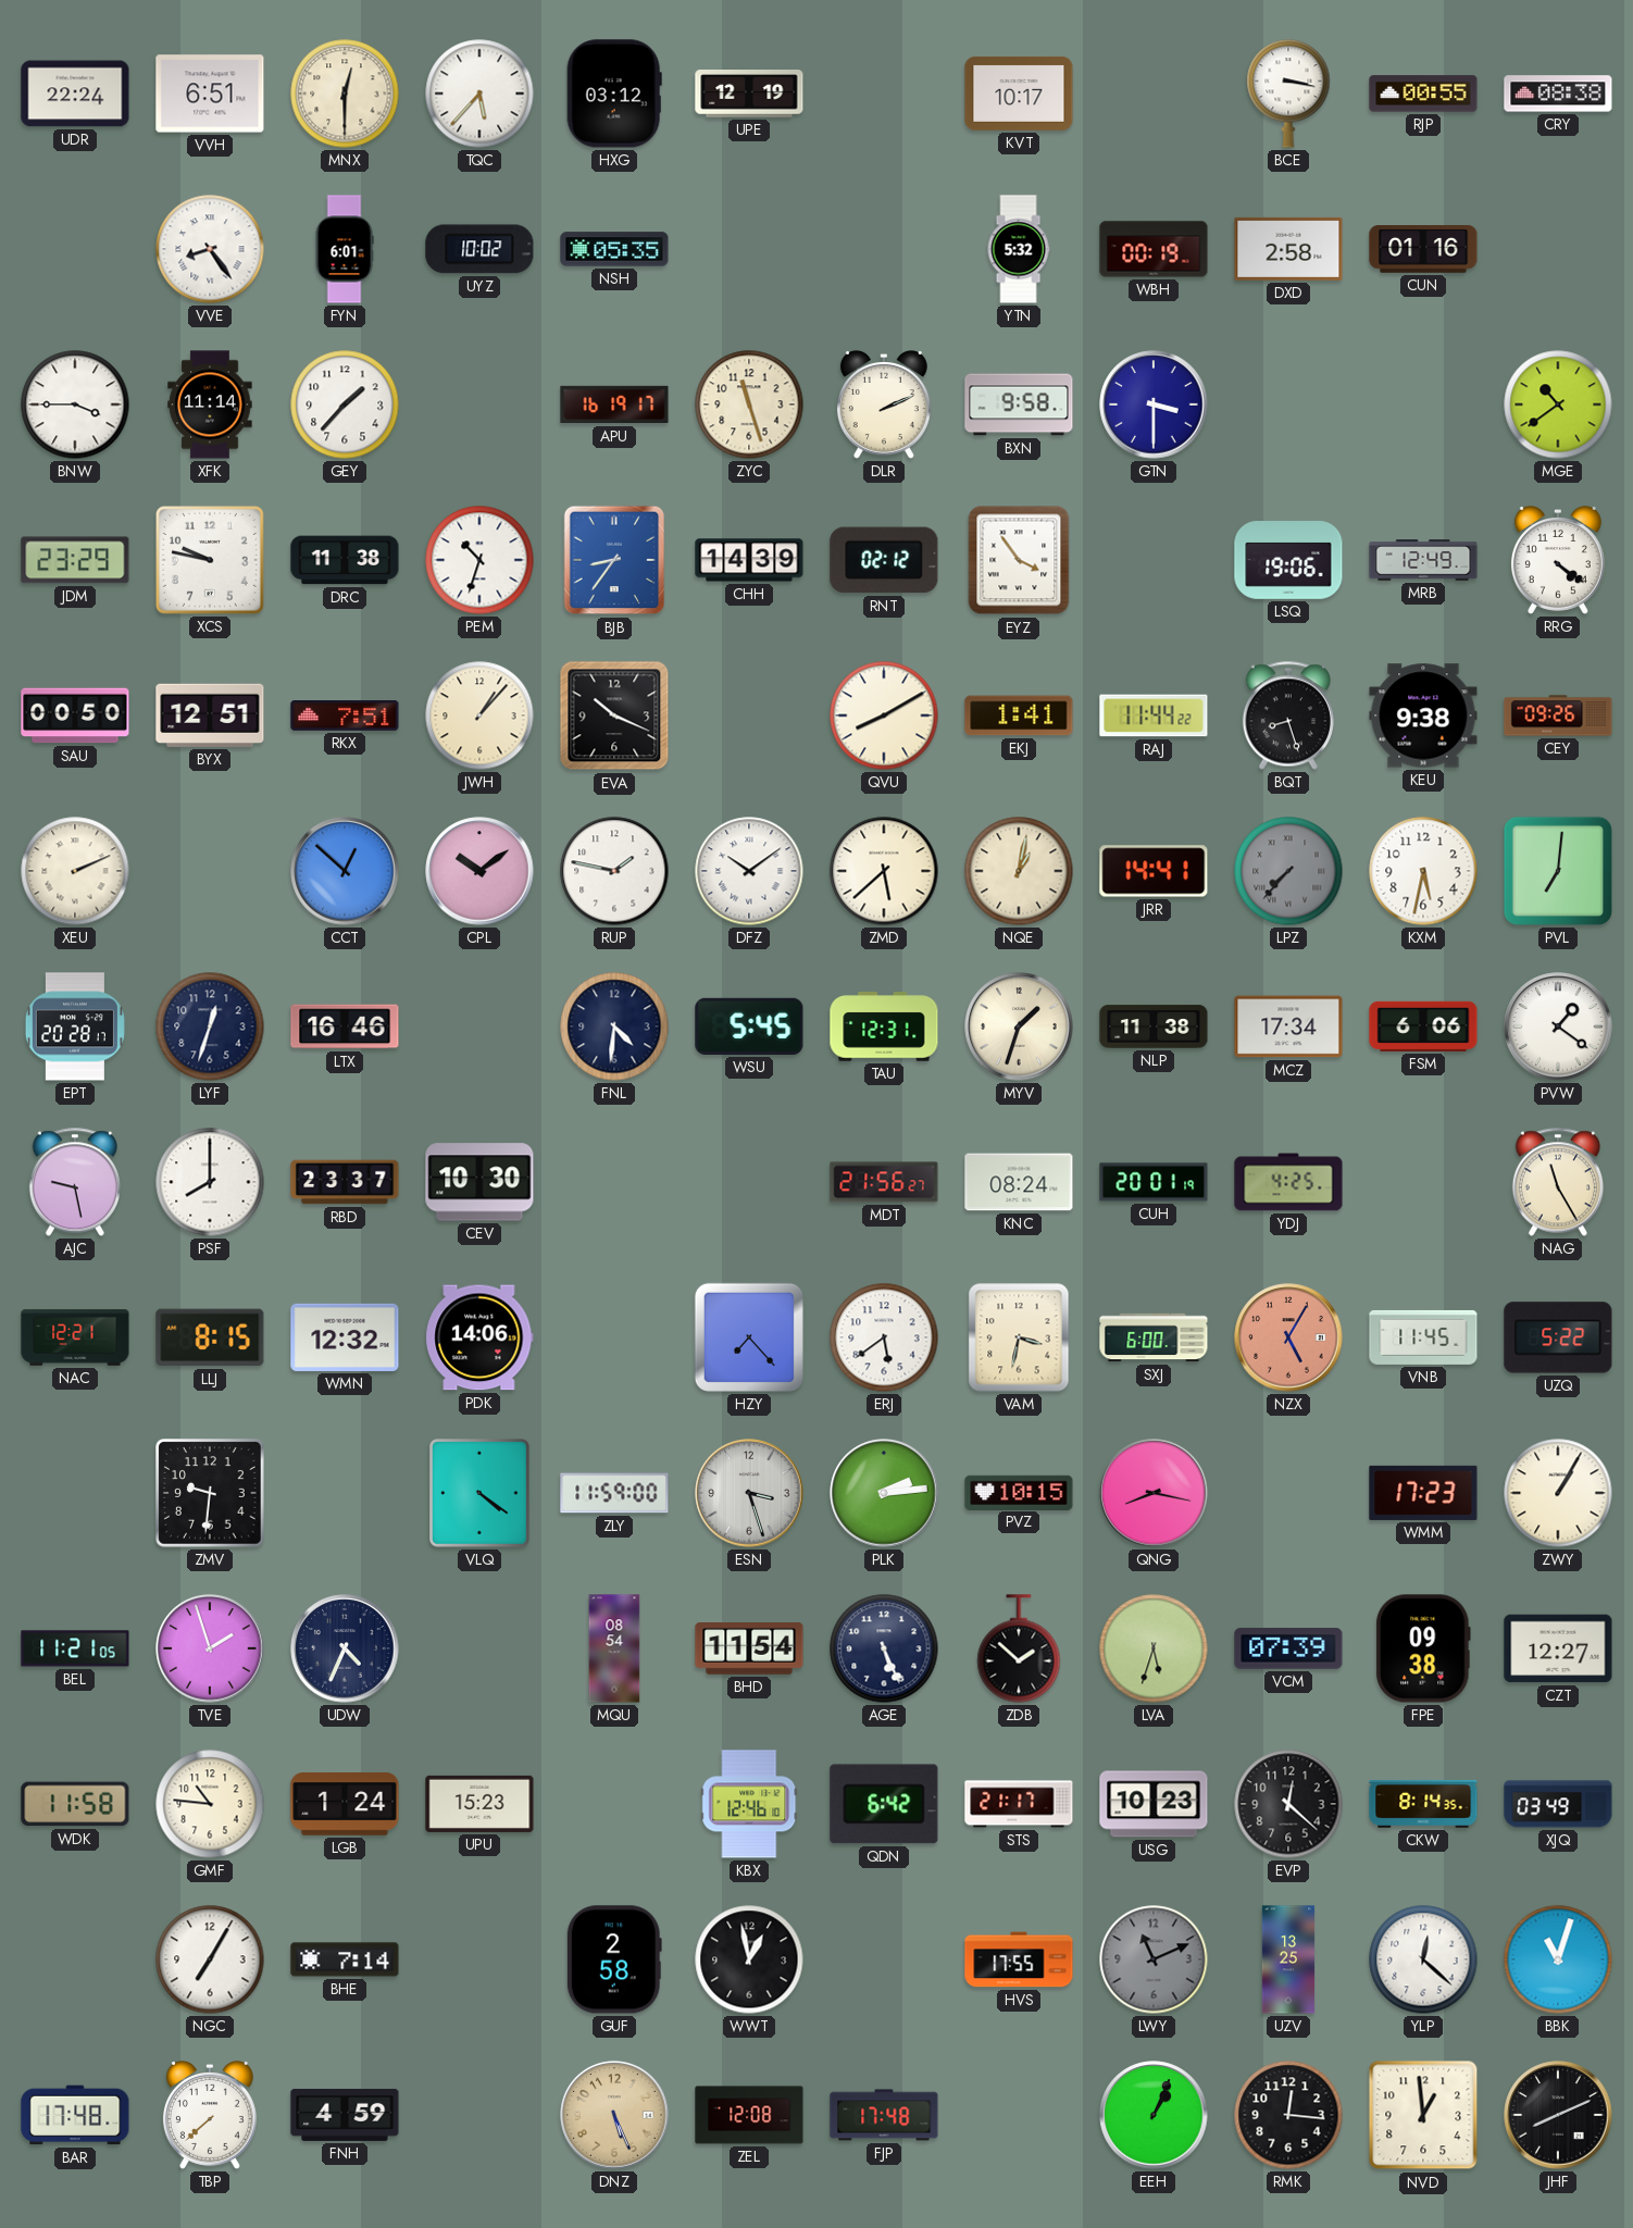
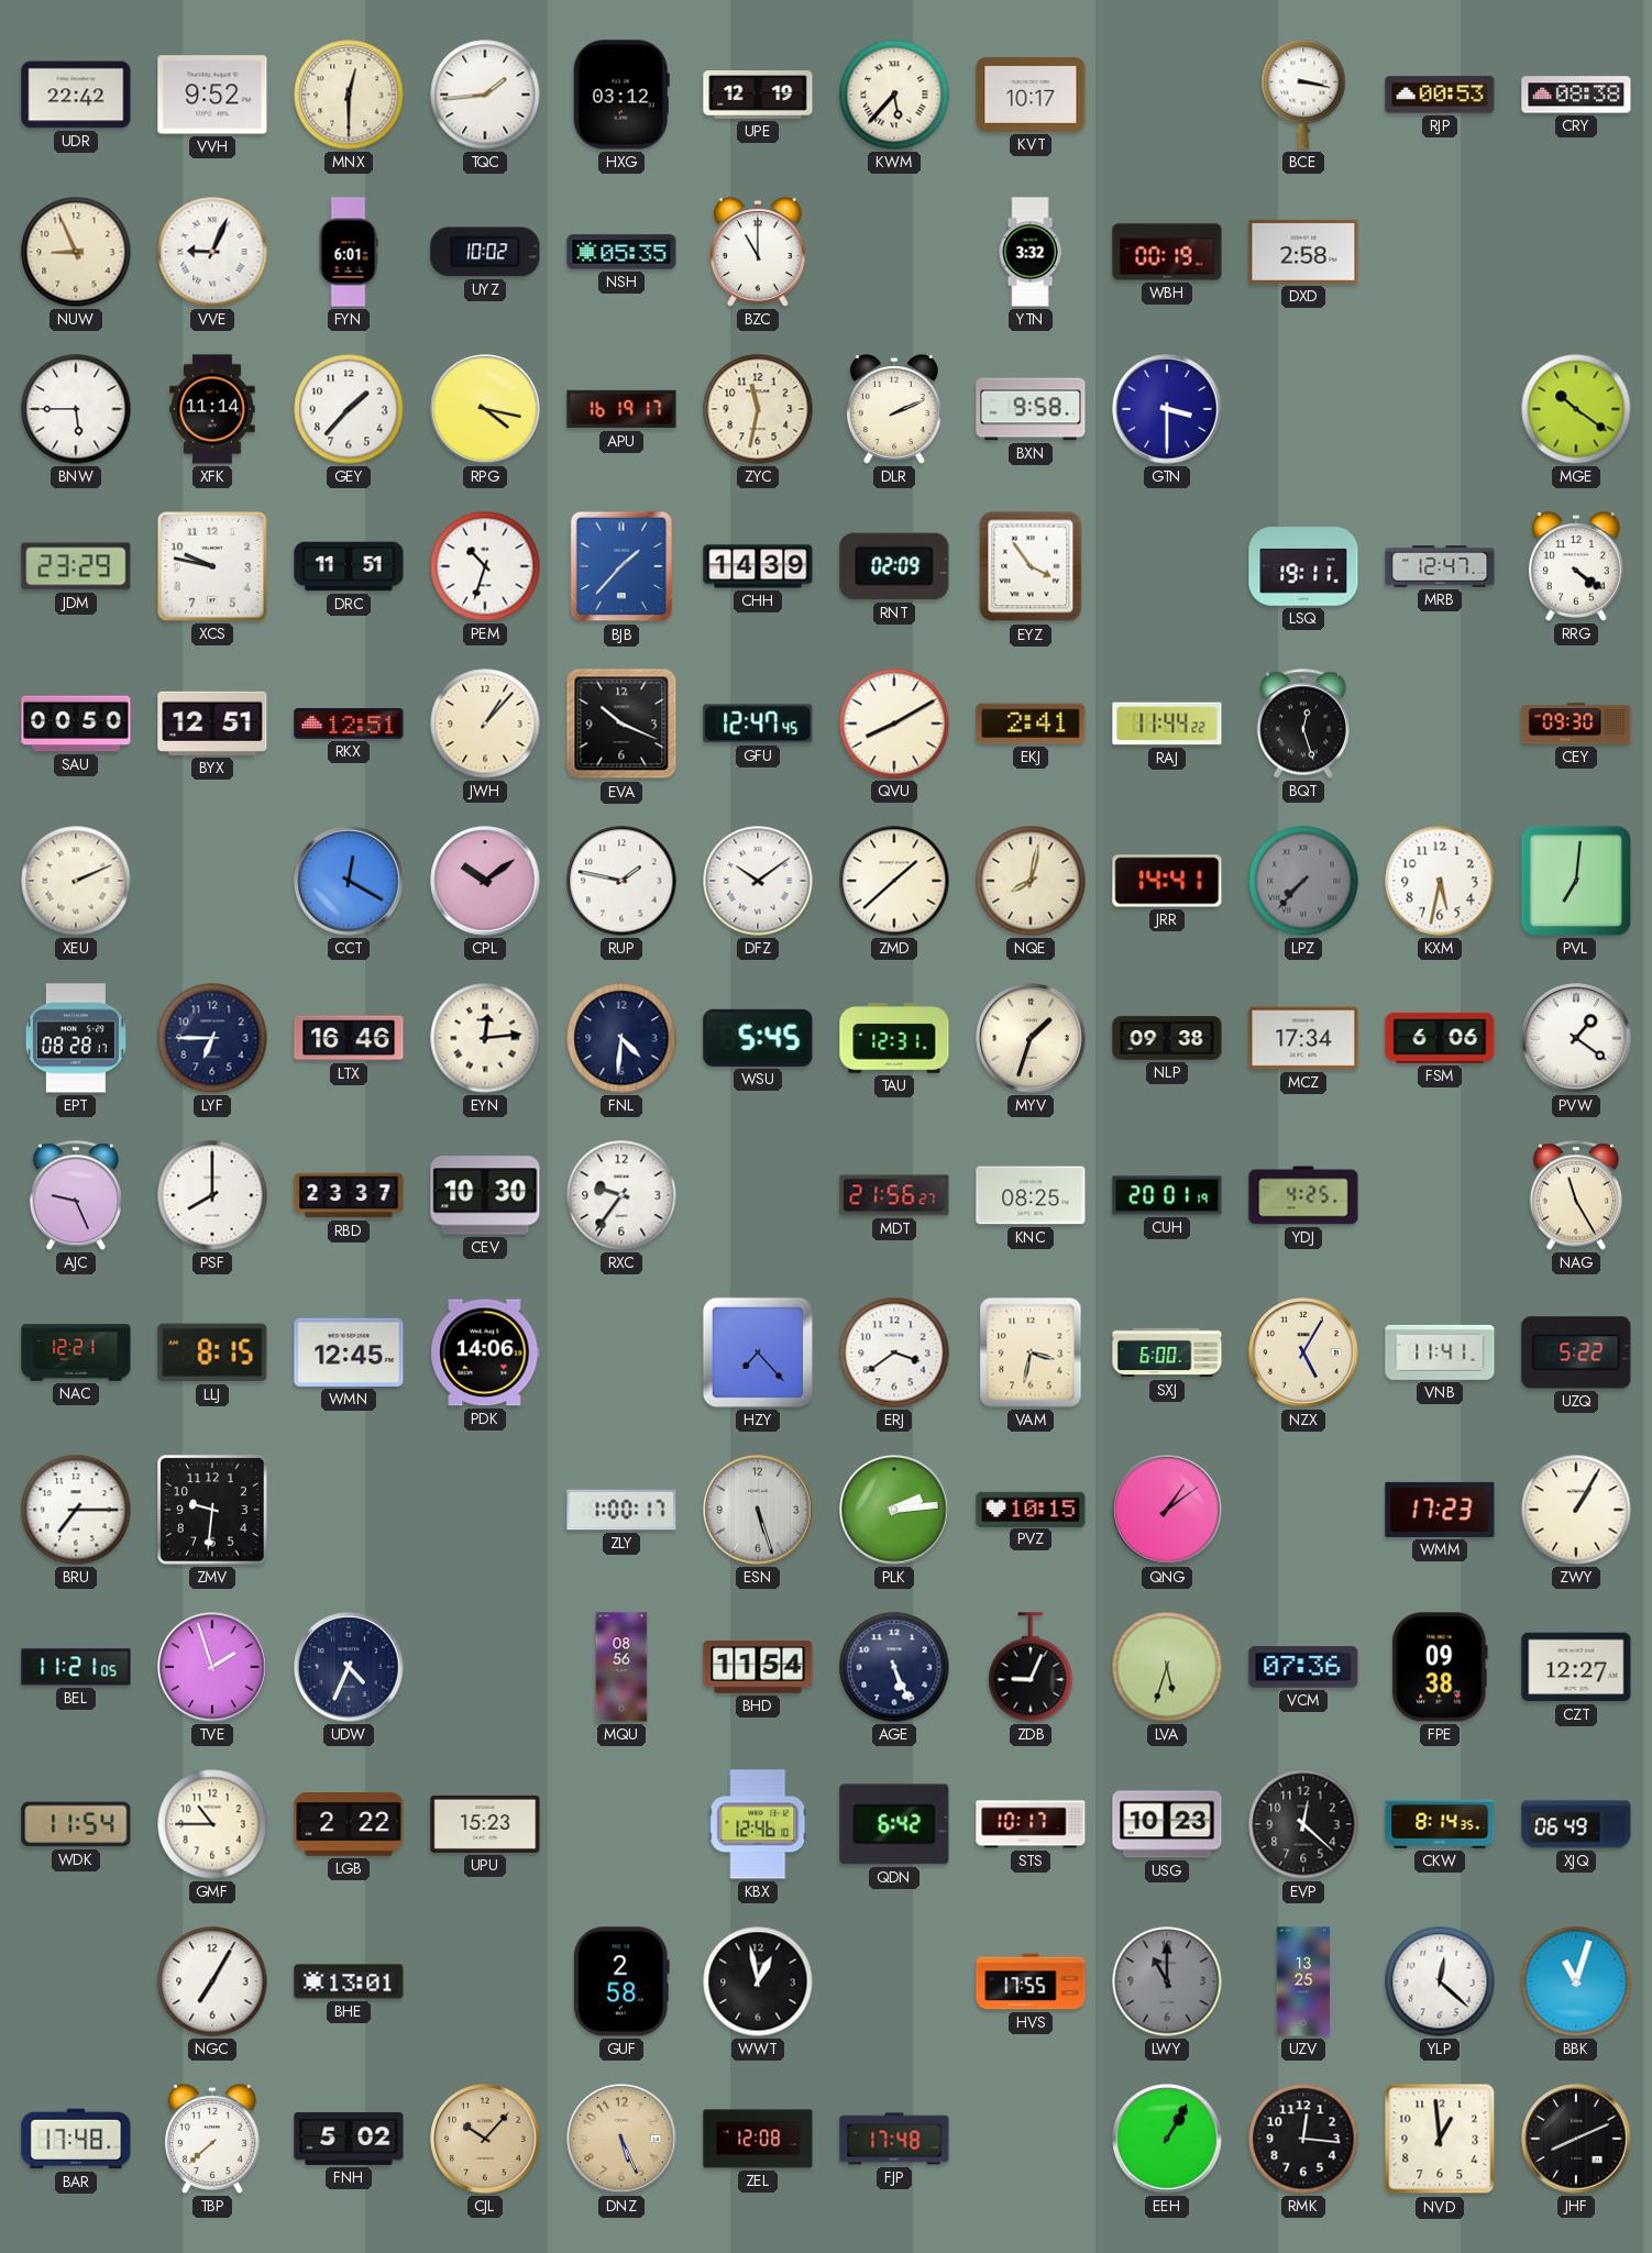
UDR: 22:24 -> 22:42
VVH: 6:51 -> 9:52
TQC: 5:37 -> 1:44
KWM: none -> 5:37
RJP: 00:55 -> 00:53
NUW: none -> 8:56
VVE: 8:24 -> 9:04
BZC: none -> 11:00
YTN: 5:32 -> 3:32
CUN: 01:16 -> none
BNW: 3:45 -> 5:45
RPG: none -> 4:17
ZYC: 11:27 -> 11:32
MGE: 10:39 -> 10:21
DRC: 11:38 -> 11:51
BJB: 8:36 -> 1:37
RNT: 02:12 -> 02:09
LSQ: 19:06 -> 19:11
MRB: 12:49 -> 12:47
RKX: 7:51 -> 12:51
GFU: none -> 12:47
EKJ: 1:41 -> 2:41
BQT: 8:27 -> 12:27
KEU: 9:38 -> none
CEY: 09:26 -> 09:30
CCT: 12:52 -> 12:20
ZMD: 5:38 -> 1:38
NQE: 1:02 -> 8:02
EPT: 20:28 -> 08:28
LYF: 12:33 -> 6:45
EYN: none -> 12:14
NLP: 11:38 -> 09:38
AJC: 9:28 -> 9:26
RXC: none -> 9:36
KNC: 08:24 -> 08:25
WMN: 12:32 -> 12:45
ERJ: 5:39 -> 3:39
NZX dial: salmon -> cream
VNB: 11:45 -> 11:41
BRU: none -> 7:15
VLQ: 4:21 -> none
ZLY: 11:59 -> 1:00
ESN: 3:27 -> 5:27
QNG: 8:17 -> 1:09
MQU: 08:54 -> 08:56
ZDB: 1:52 -> 9:04
VCM: 07:39 -> 07:36
WDK: 11:58 -> 11:54
GMF: 10:46 -> 10:45
LGB: 1:24 -> 2:22
STS: 21:17 -> 10:17
XJQ: 03:49 -> 06:49
BHE: 7:14 -> 13:01
LWY: 11:11 -> 11:00
FNH: 4:59 -> 5:02
CJL: none -> 10:07
EEH: 1:04 -> 1:05
